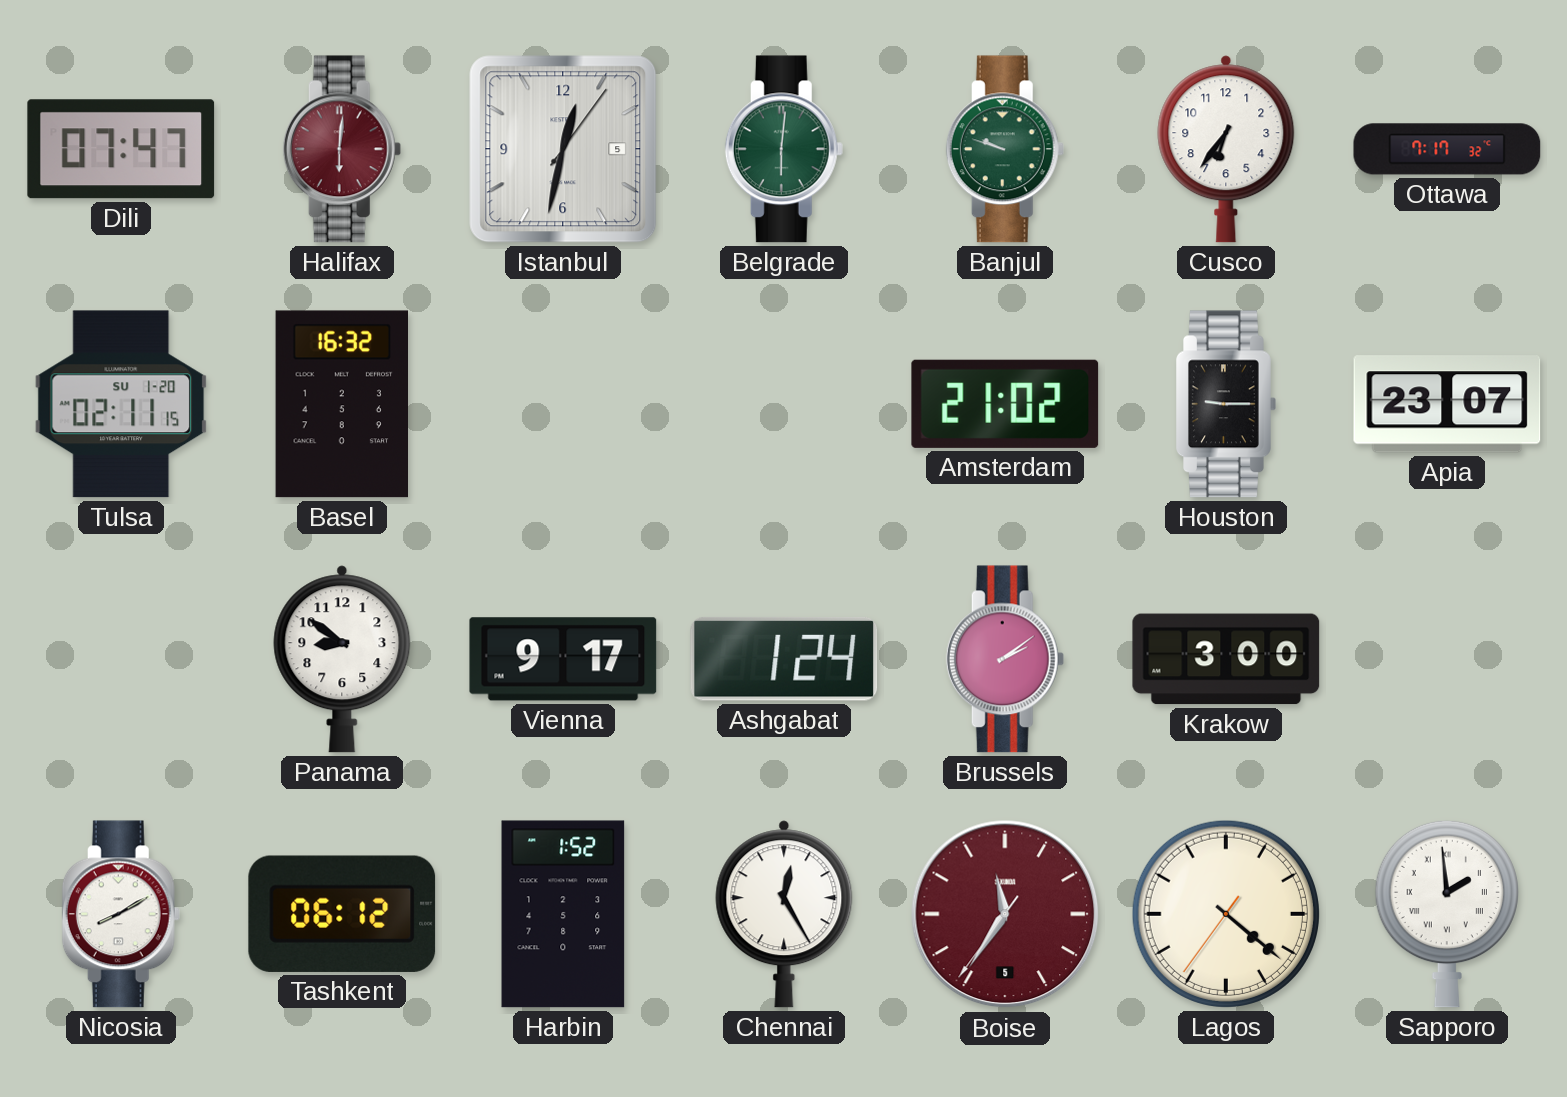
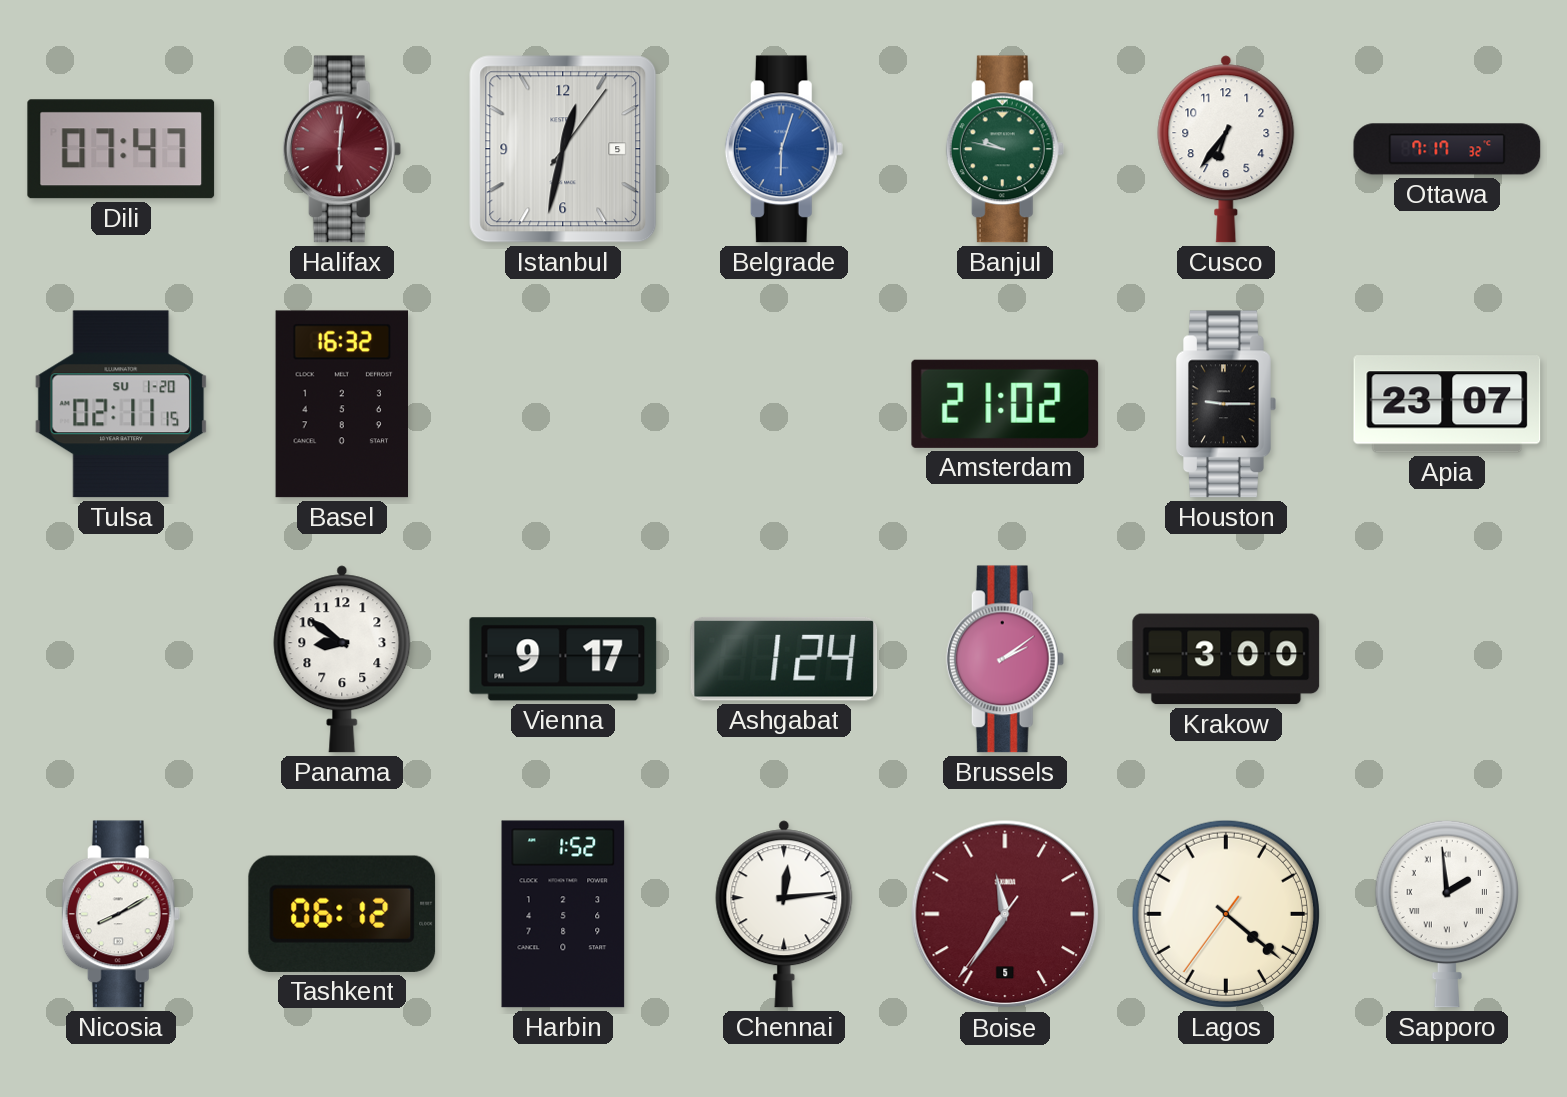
Belgrade: 6:01 -> 6:03
Belgrade dial: green -> blue
Banjul: 9:48 -> 9:47
Chennai: 12:25 -> 12:14
